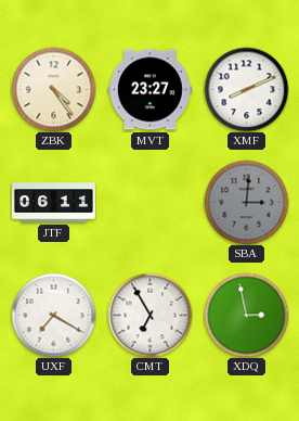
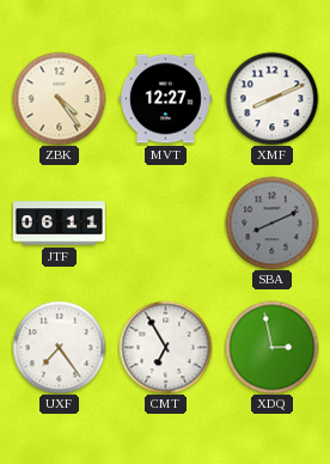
MVT: 23:27 -> 12:27
SBA: 3:01 -> 8:11
UXF: 7:20 -> 7:24
